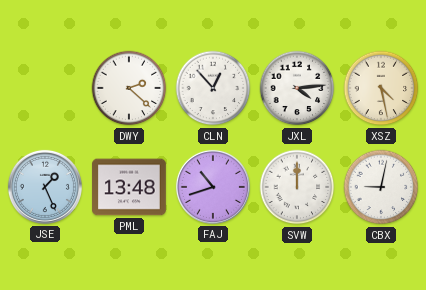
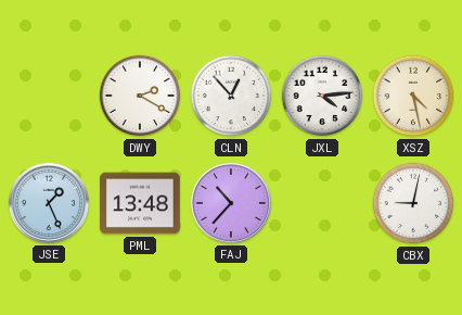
DWY: 2:22 -> 2:20
FAJ: 10:42 -> 10:37
SVW: 12:00 -> none
